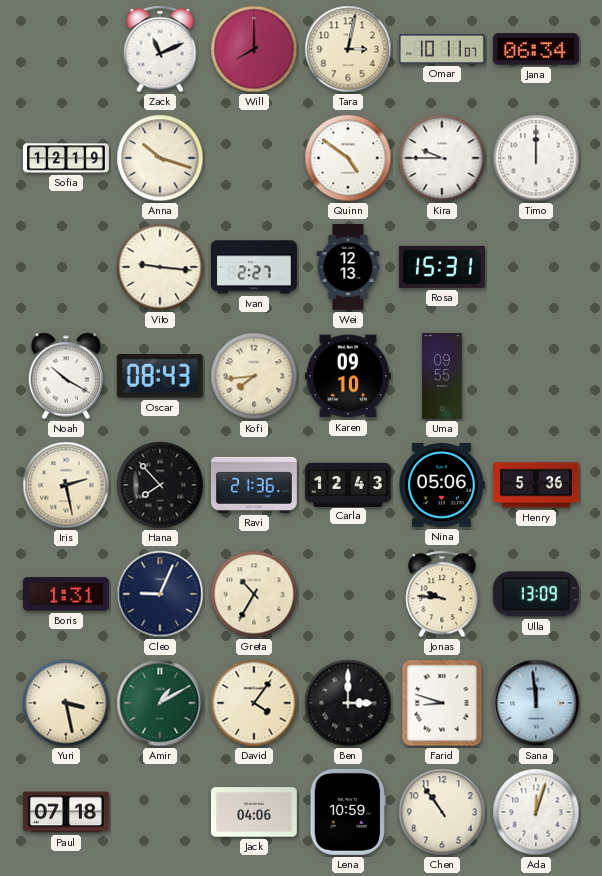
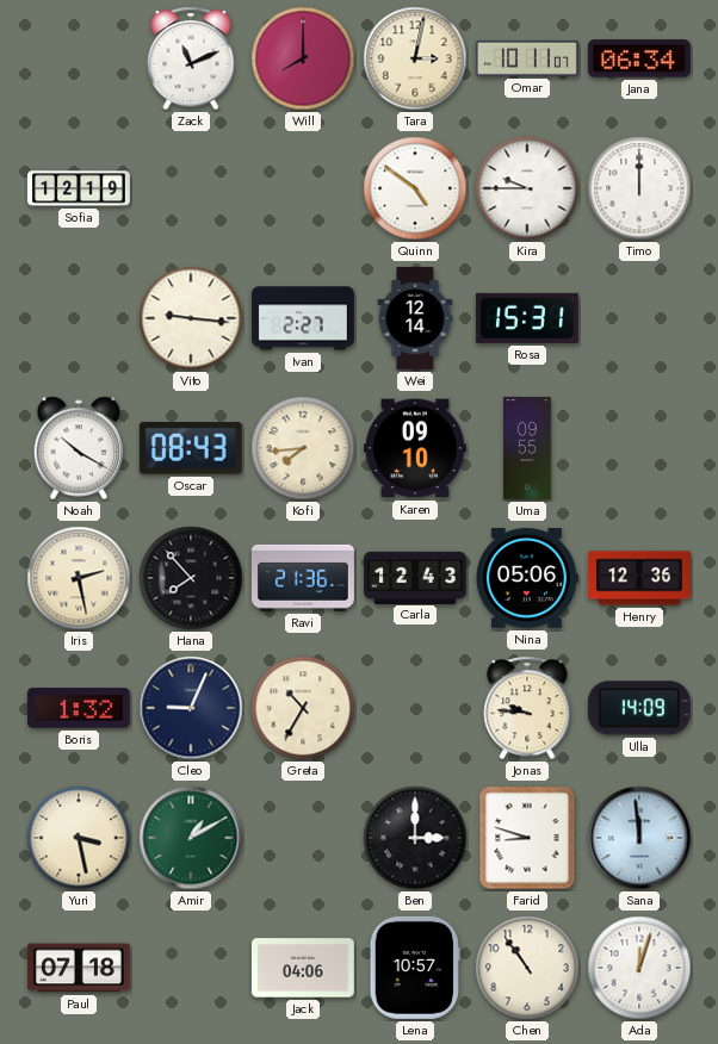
Anna: 10:18 -> none
Wei: 12:13 -> 12:14
Henry: 5:36 -> 12:36
Boris: 1:31 -> 1:32
Ulla: 13:09 -> 14:09
David: 4:06 -> none
Lena: 10:59 -> 10:57
